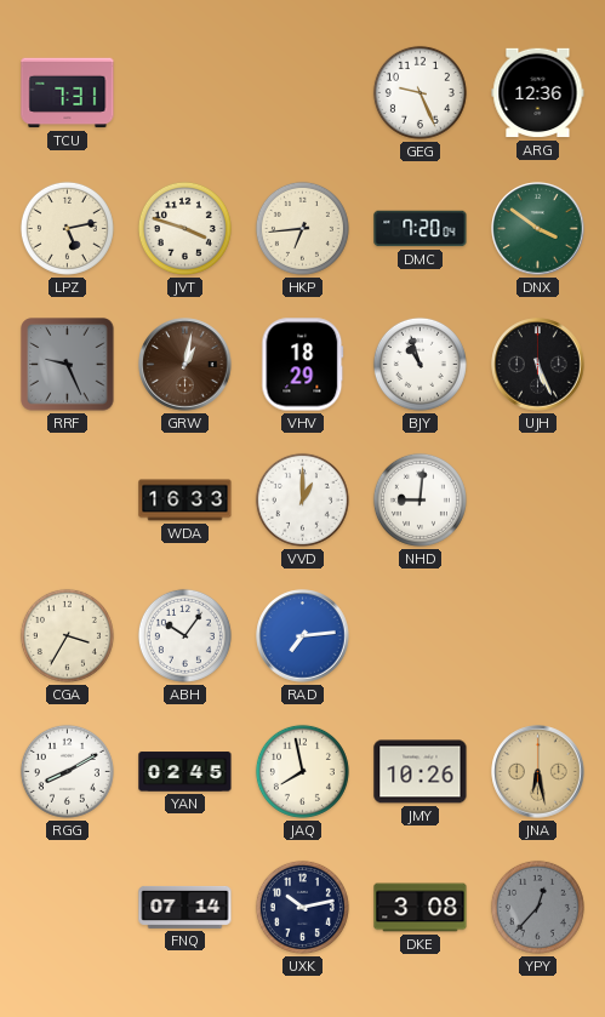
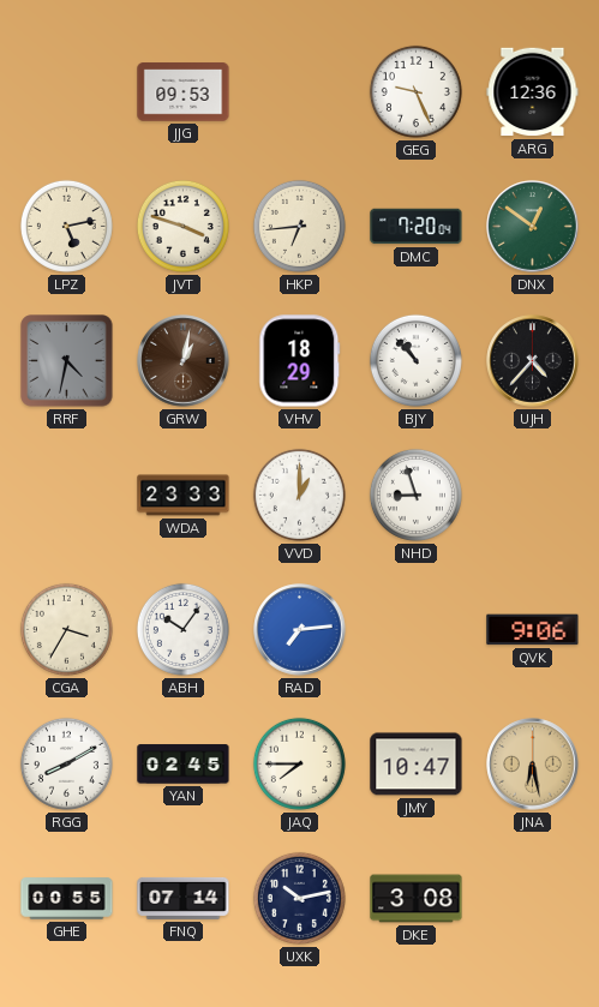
TCU: 7:31 -> none
JJG: none -> 09:53
DNX: 3:51 -> 12:51
RRF: 9:26 -> 4:32
BJY: 10:57 -> 10:53
UJH: 5:26 -> 4:37
WDA: 16:33 -> 23:33
NHD: 9:01 -> 8:57
QVK: none -> 9:06
JAQ: 7:58 -> 7:45
JMY: 10:26 -> 10:47
GHE: none -> 00:55
YPY: 12:37 -> none
